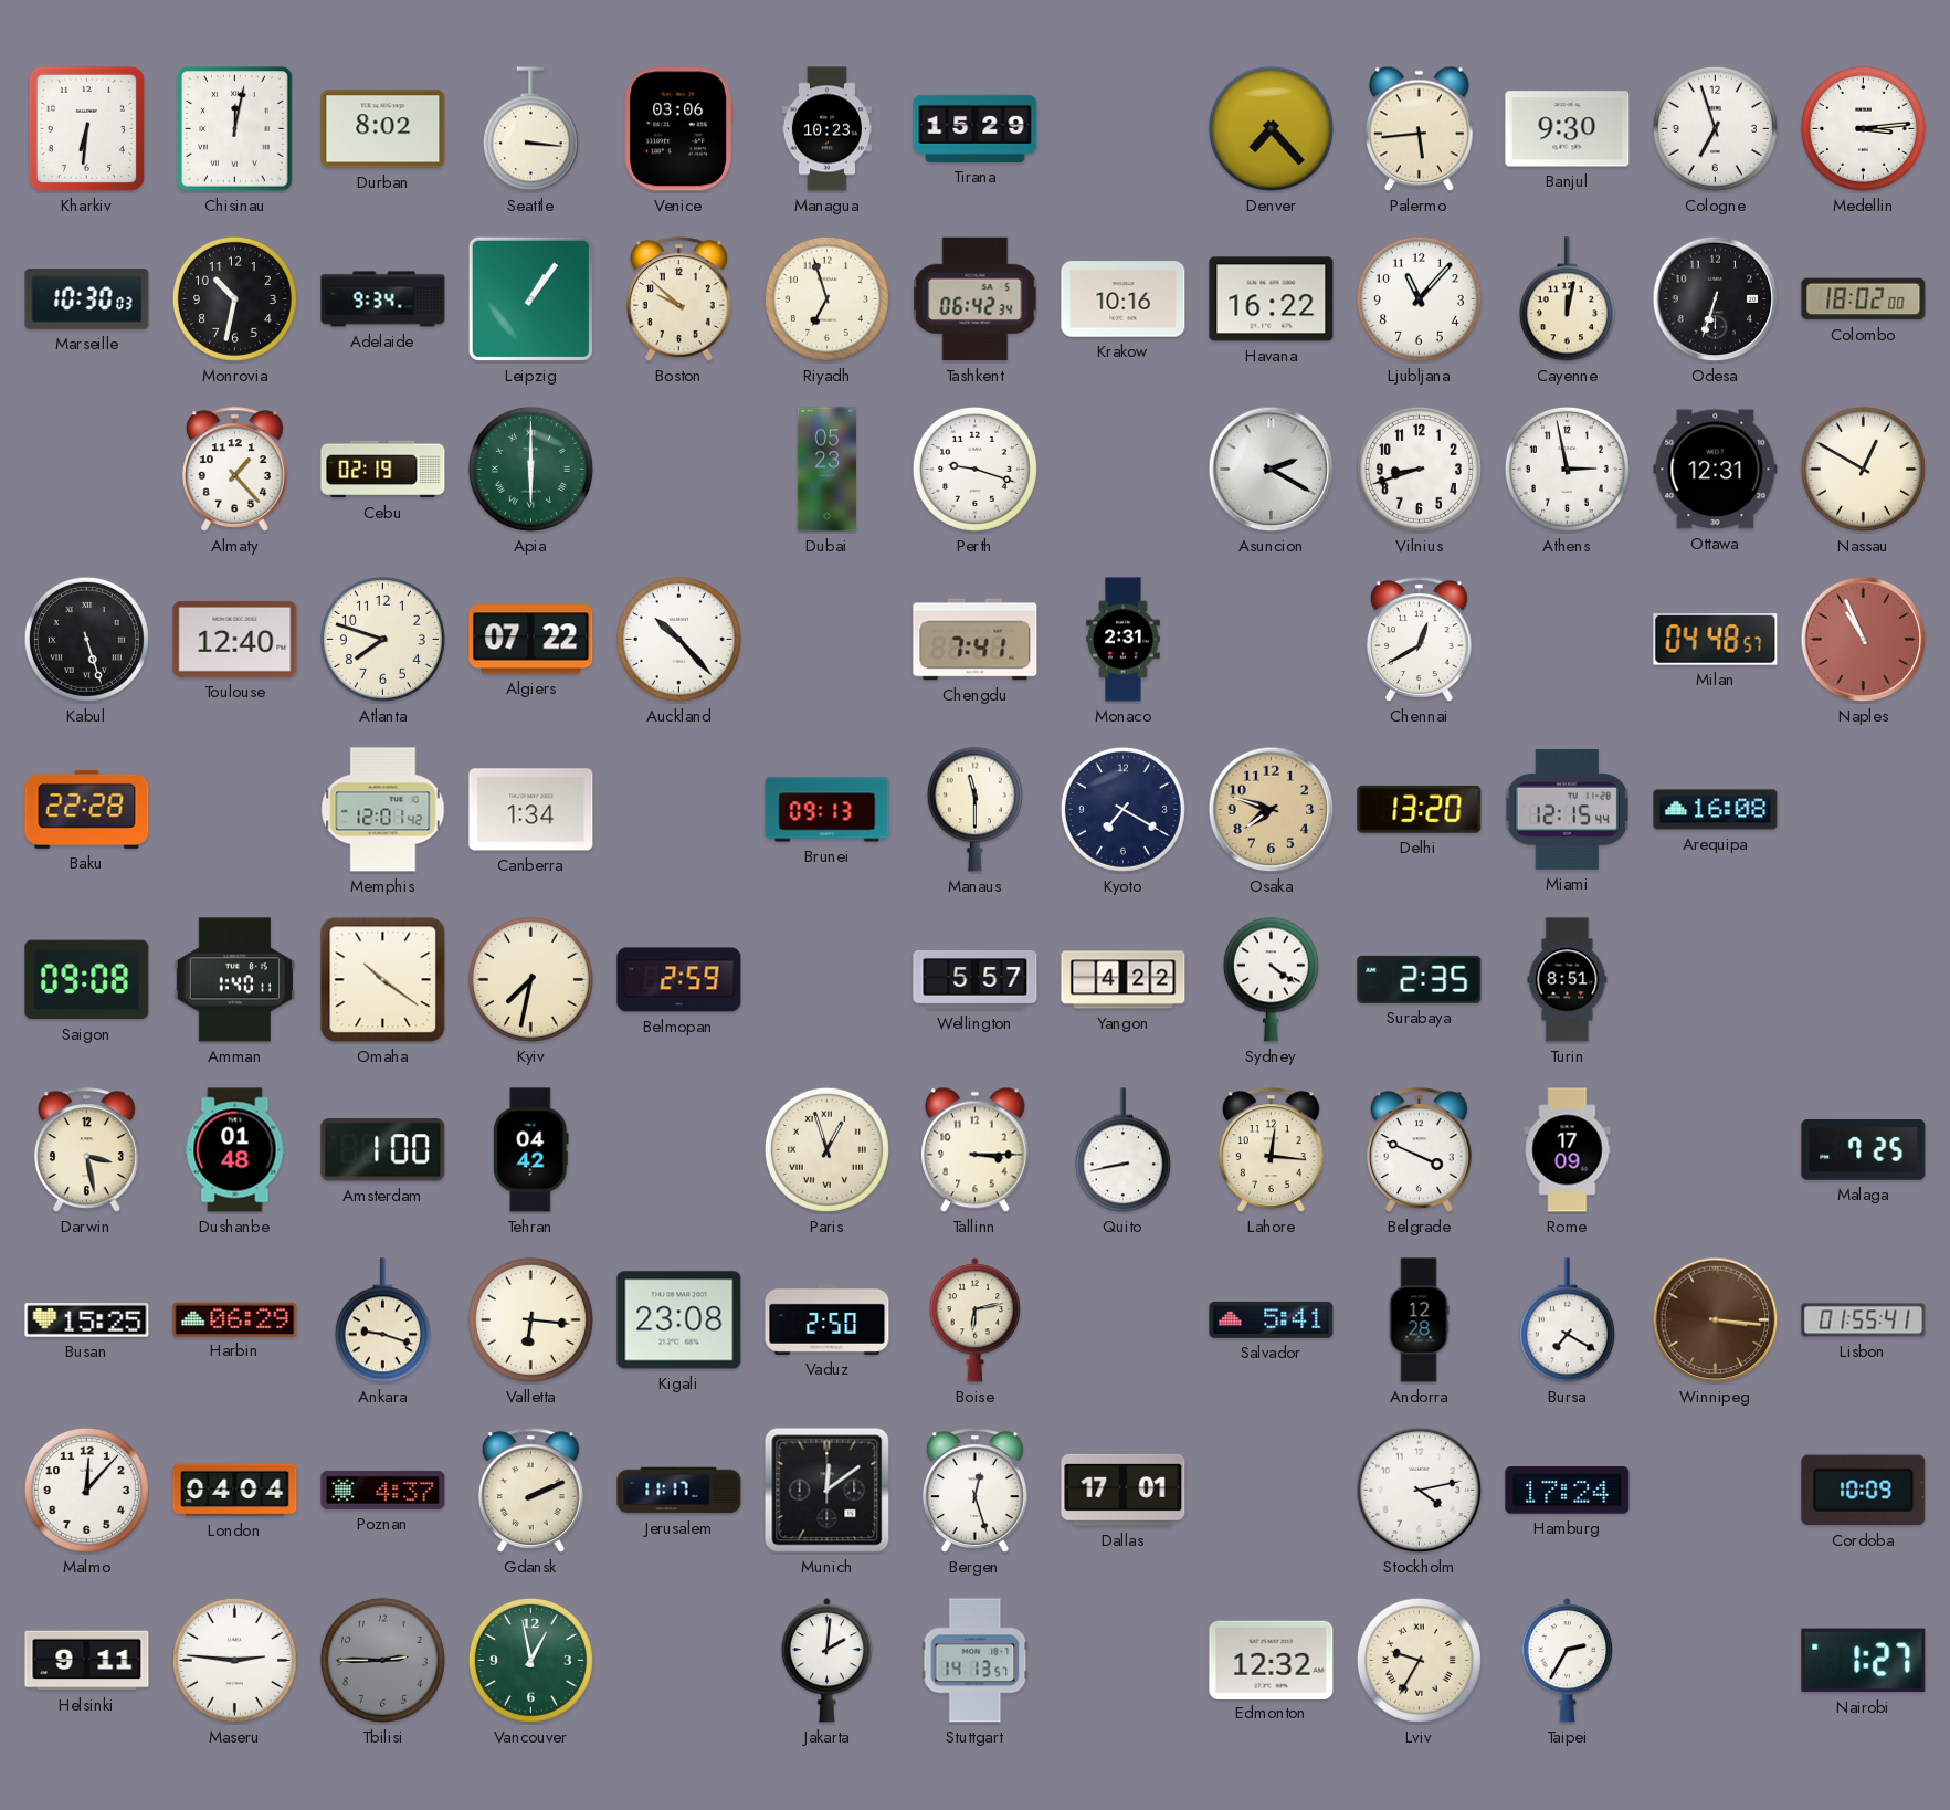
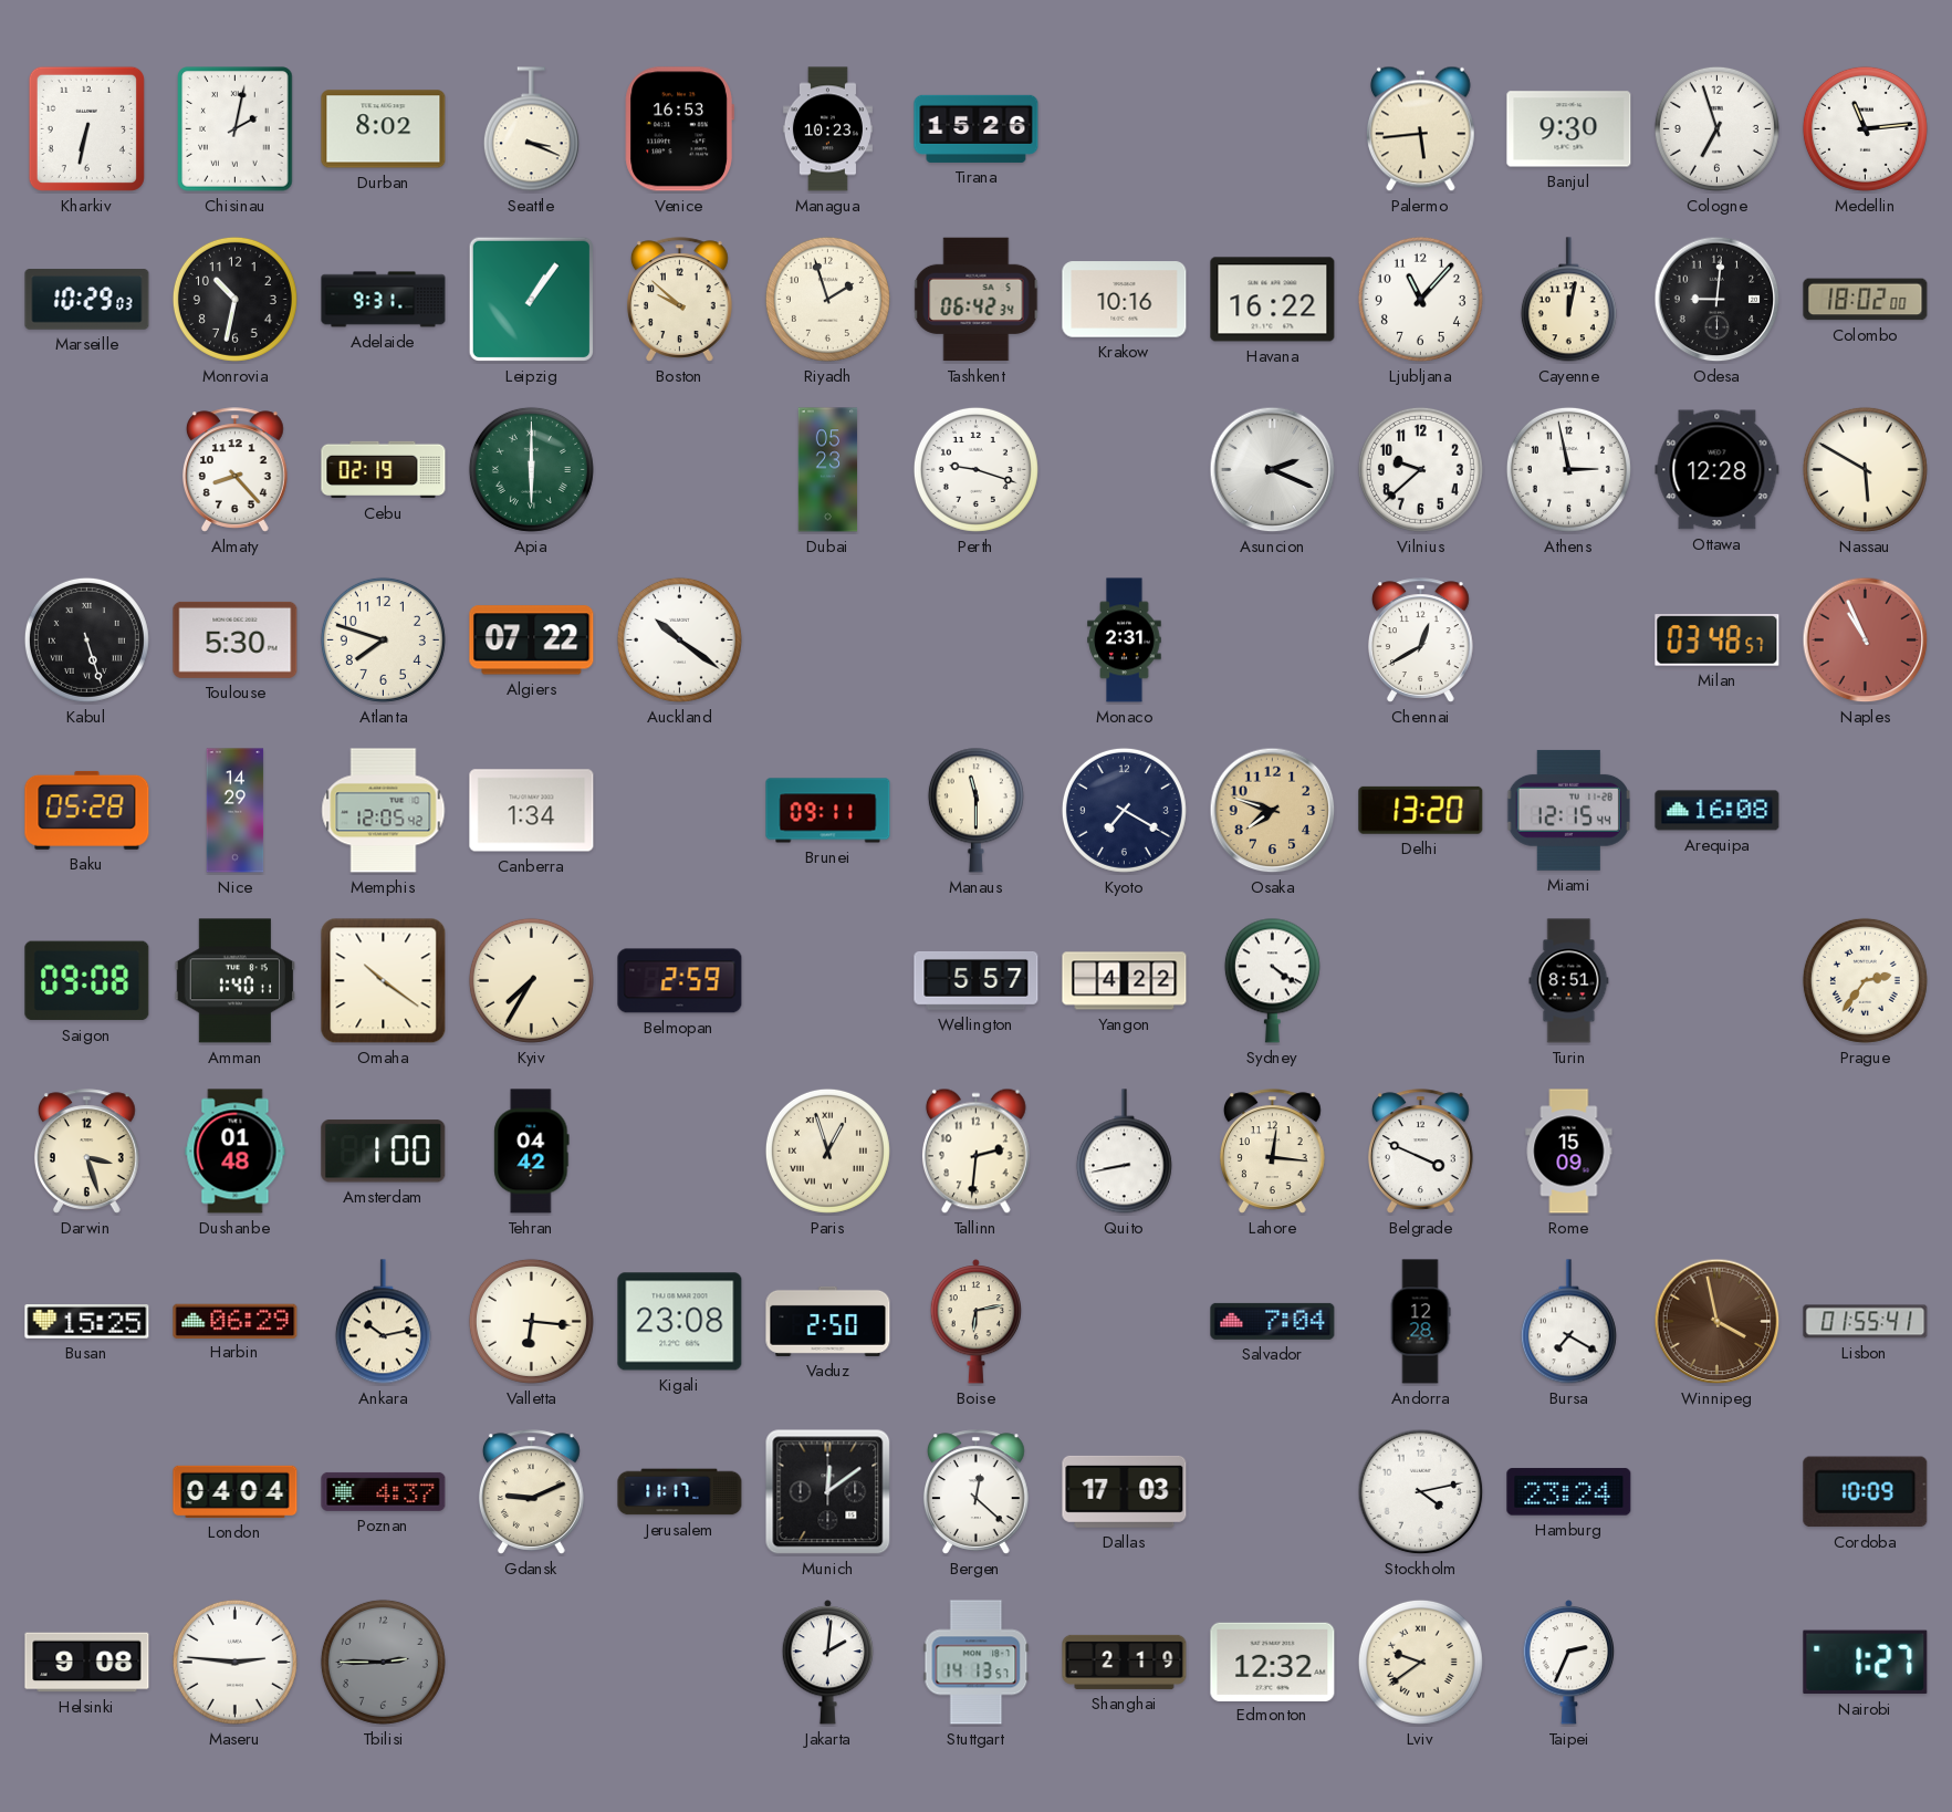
Kharkiv: 6:31 -> 6:32
Chisinau: 12:02 -> 2:02
Seattle: 3:16 -> 3:19
Venice: 03:06 -> 16:53
Tirana: 15:29 -> 15:26
Denver: 7:23 -> none
Medellin: 3:14 -> 11:14
Marseille: 10:30 -> 10:29
Adelaide: 9:34 -> 9:31
Riyadh: 6:57 -> 1:57
Odesa: 6:33 -> 9:01
Almaty: 1:23 -> 8:23
Asuncion: 2:20 -> 2:19
Vilnius: 8:42 -> 9:38
Ottawa: 12:31 -> 12:28
Nassau: 12:50 -> 5:50
Toulouse: 12:40 -> 5:30
Auckland: 10:23 -> 10:21
Chengdu: 7:41 -> none
Milan: 04:48 -> 03:48
Baku: 22:28 -> 05:28
Nice: none -> 14:29
Memphis: 12:01 -> 12:05
Brunei: 09:13 -> 09:11
Kyiv: 7:32 -> 7:35
Surabaya: 2:35 -> none
Prague: none -> 2:36
Darwin: 3:28 -> 3:27
Tallinn: 3:15 -> 2:31
Rome: 17:09 -> 15:09
Malaga: 7:25 -> none
Ankara: 9:18 -> 10:13
Salvador: 5:41 -> 7:04
Winnipeg: 3:16 -> 3:58
Malmo: 12:07 -> none
Gdansk: 2:11 -> 9:11
Bergen: 12:27 -> 12:22
Dallas: 17:01 -> 17:03
Hamburg: 17:24 -> 23:24
Helsinki: 9:11 -> 9:08
Vancouver: 12:58 -> none
Shanghai: none -> 2:19
Lviv: 9:35 -> 9:39
Taipei: 2:35 -> 2:34
